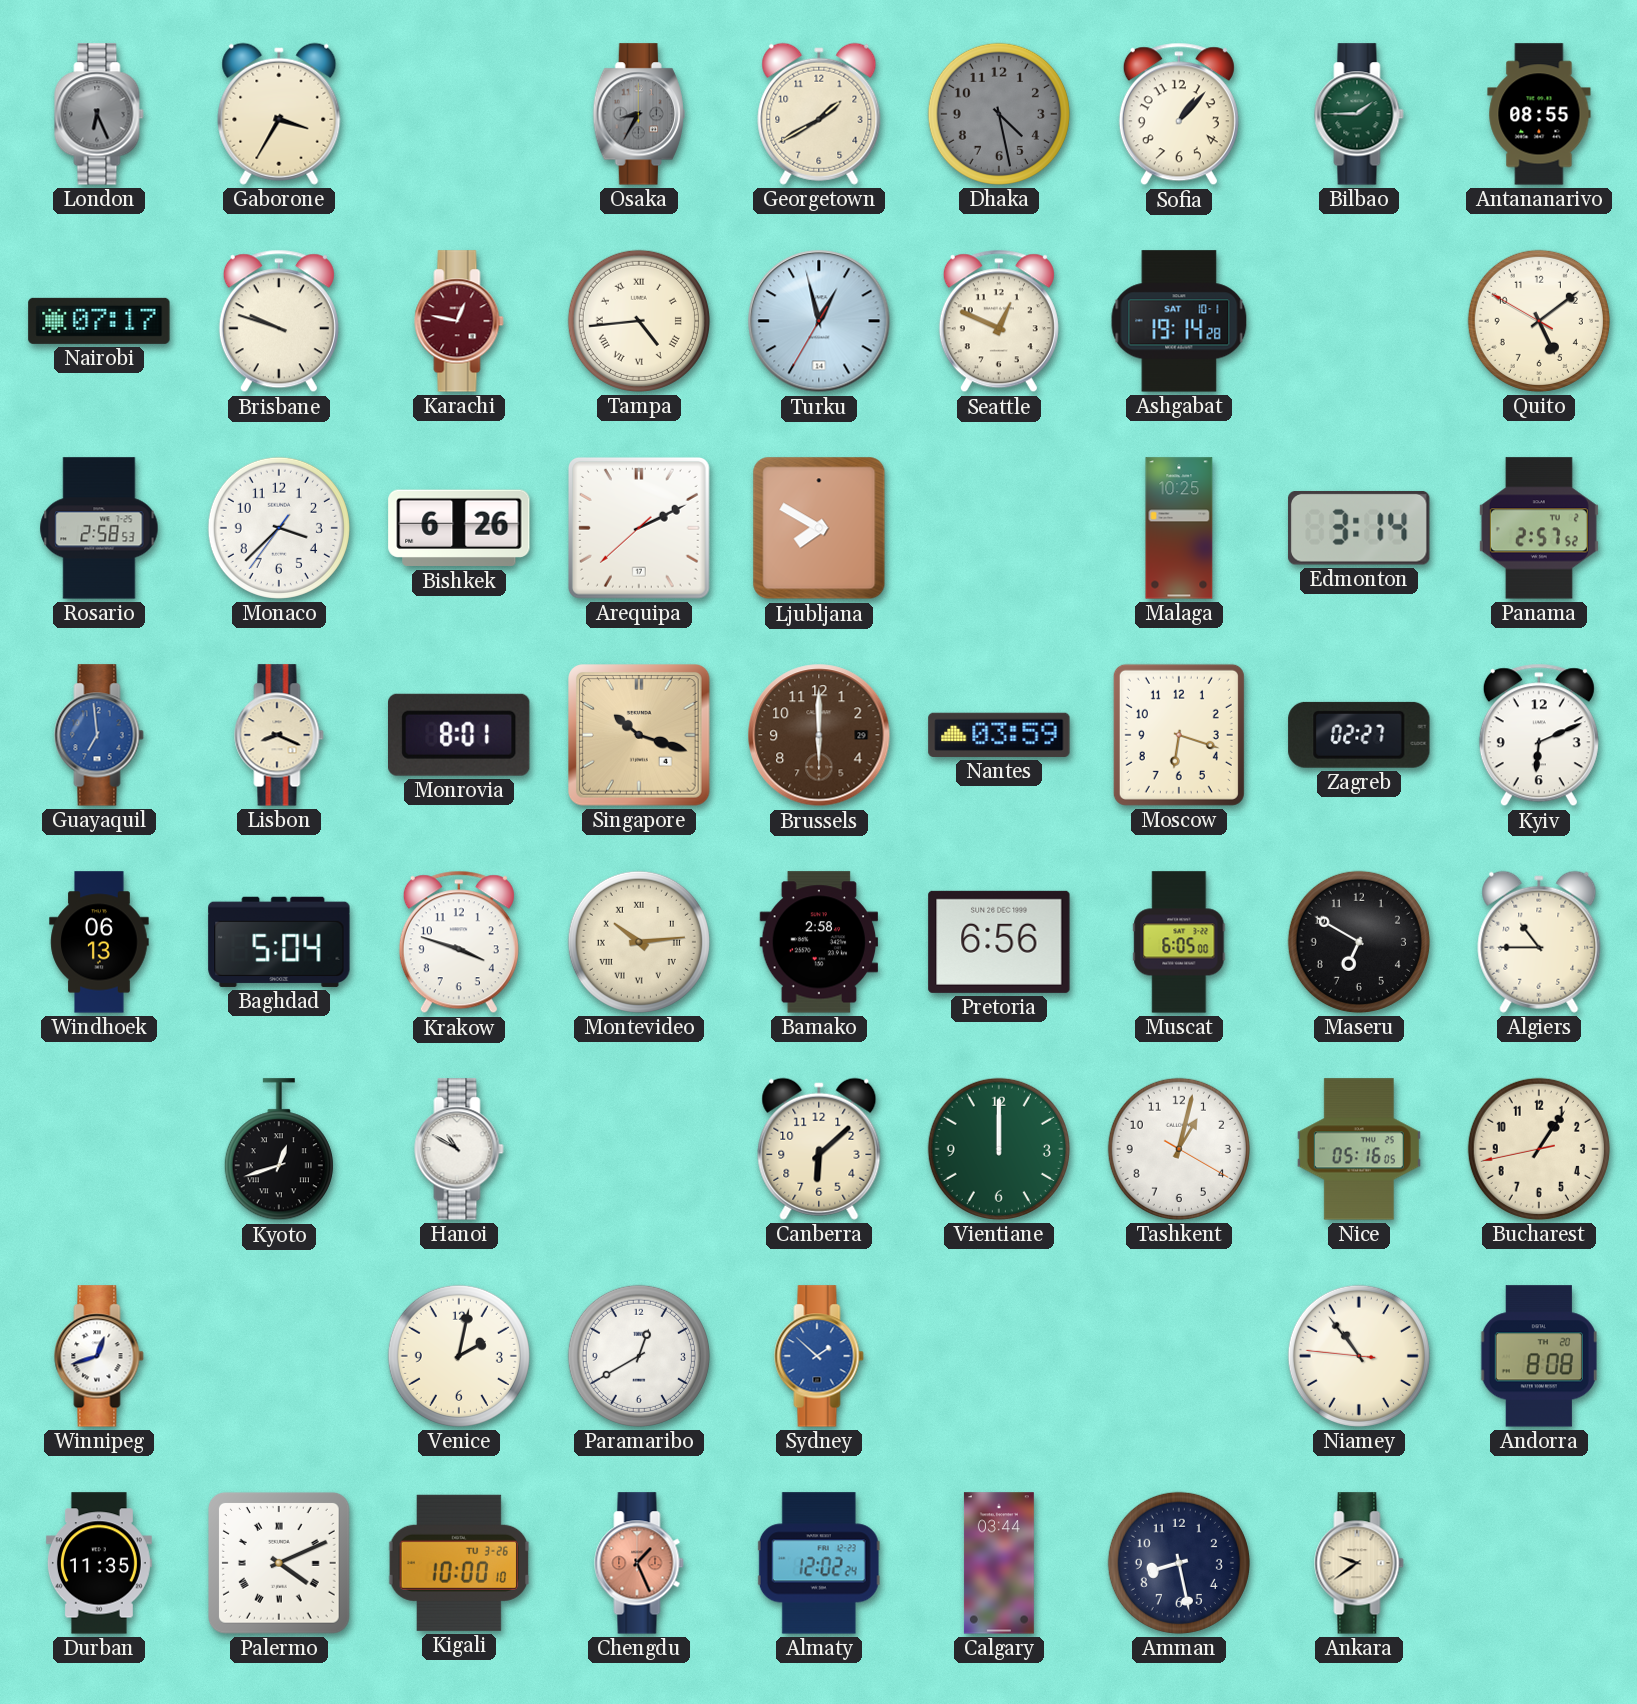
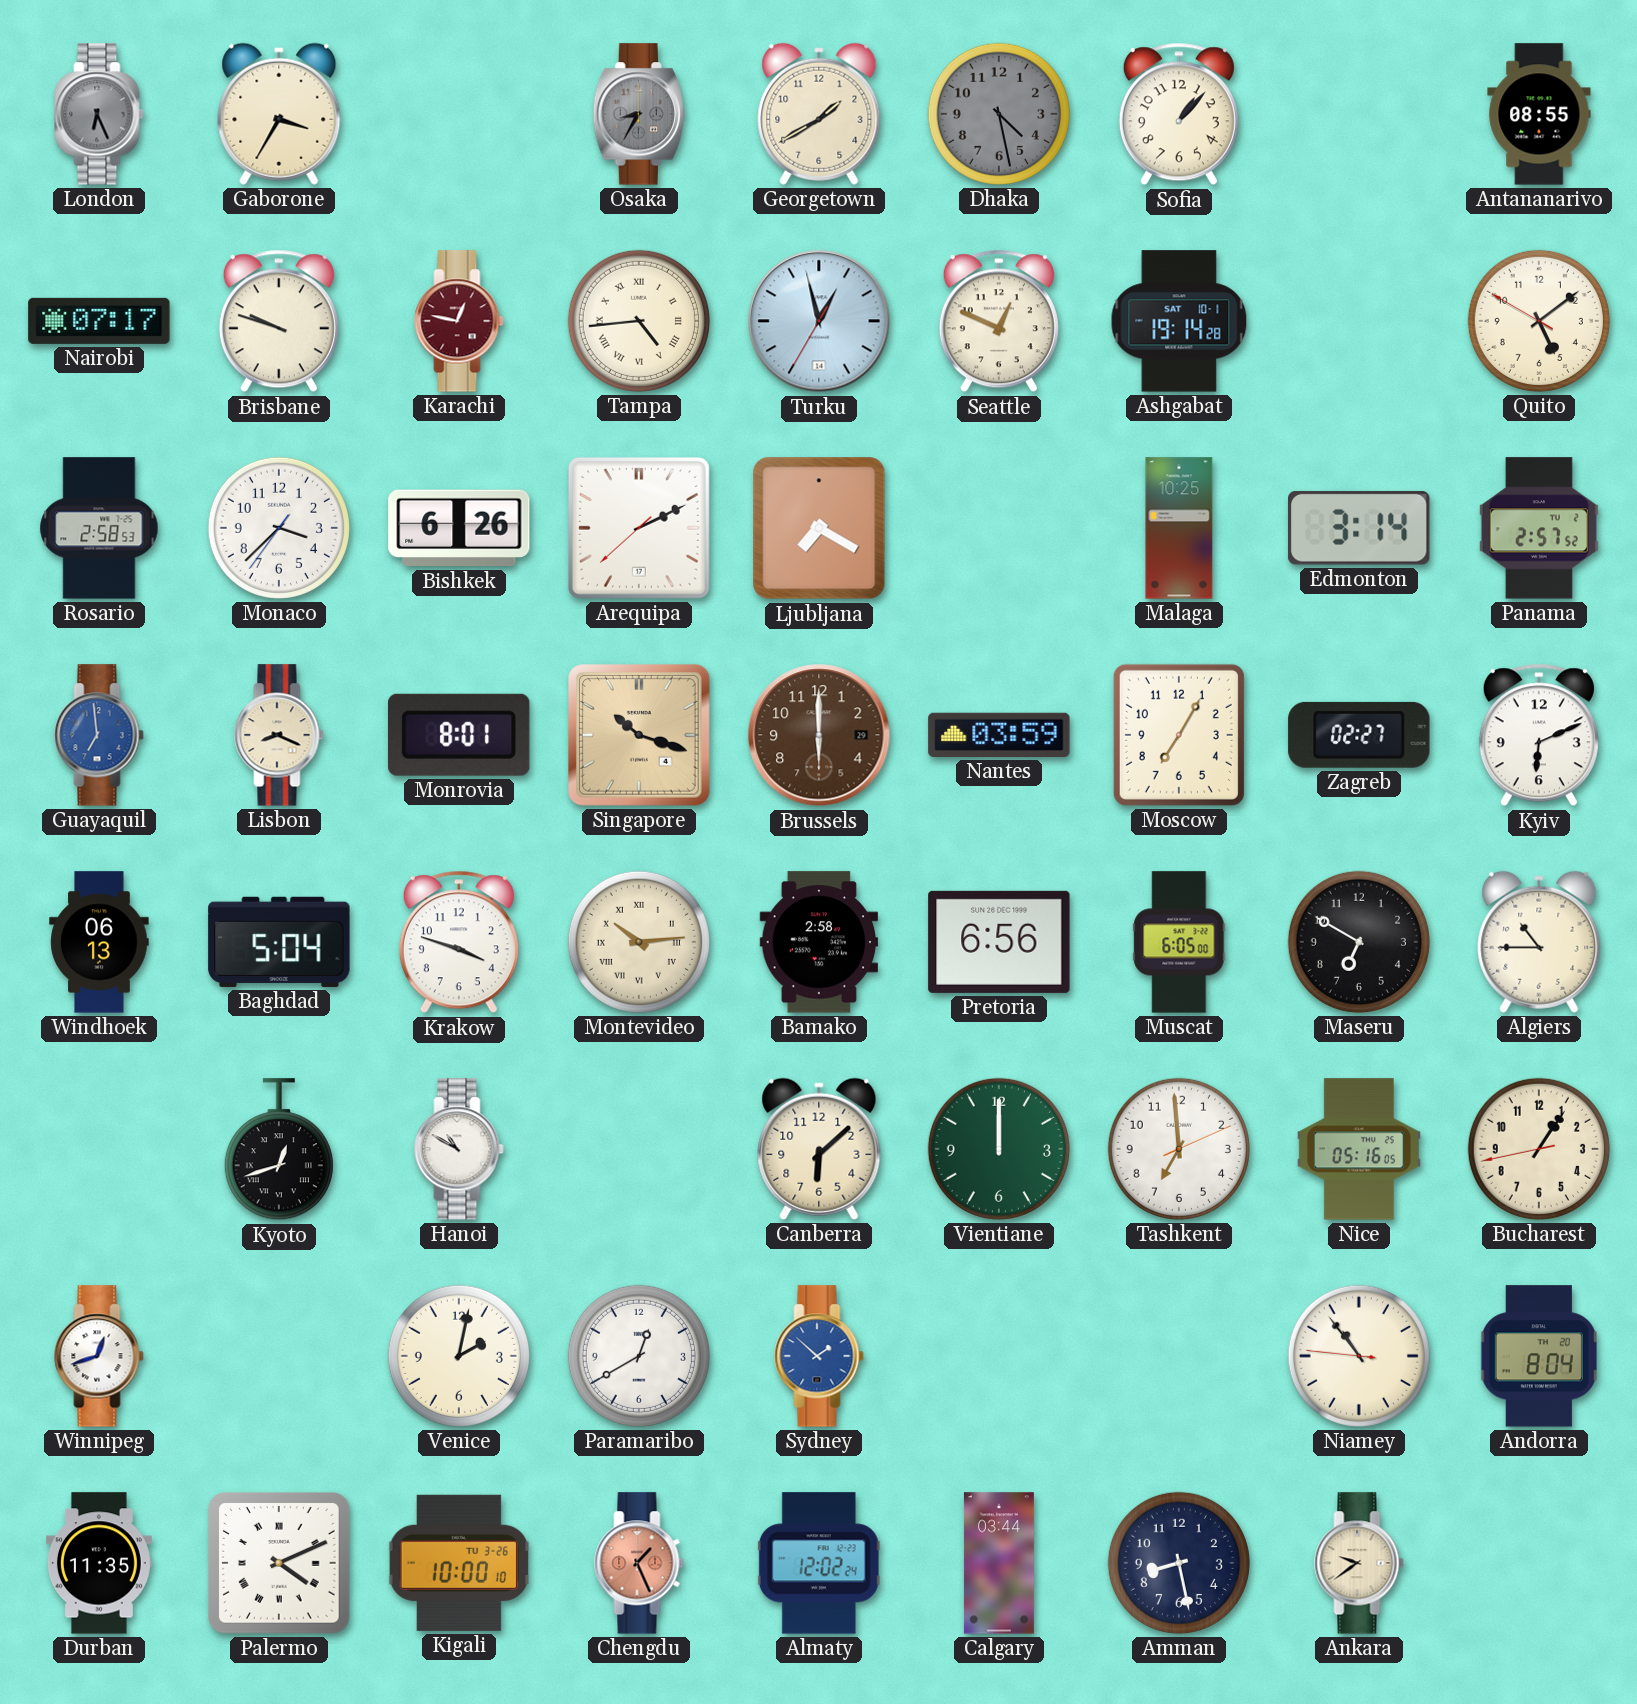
Bilbao: 1:45 -> none
Ljubljana: 7:50 -> 7:20
Moscow: 6:18 -> 7:05
Tashkent: 1:02 -> 6:59
Andorra: 8:08 -> 8:04
